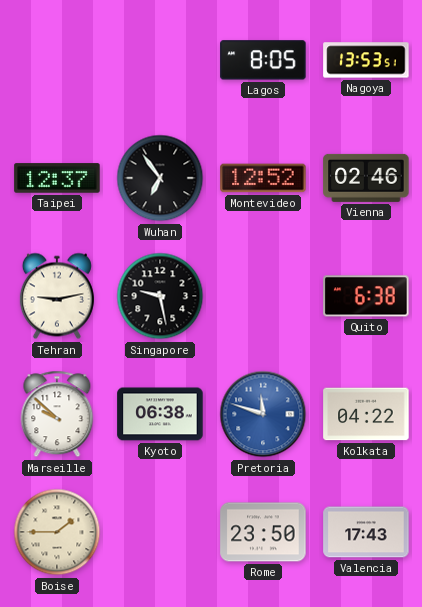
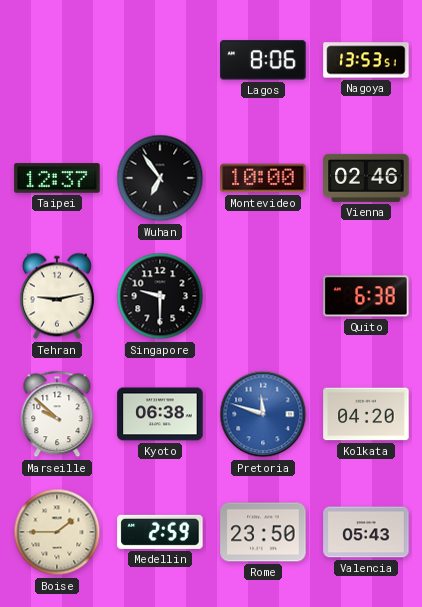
Lagos: 8:05 -> 8:06
Montevideo: 12:52 -> 10:00
Singapore: 9:28 -> 9:30
Kolkata: 04:22 -> 04:20
Medellin: none -> 2:59
Valencia: 17:43 -> 05:43
